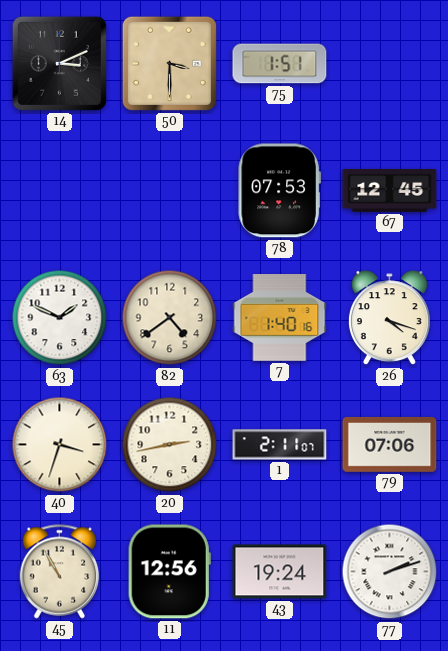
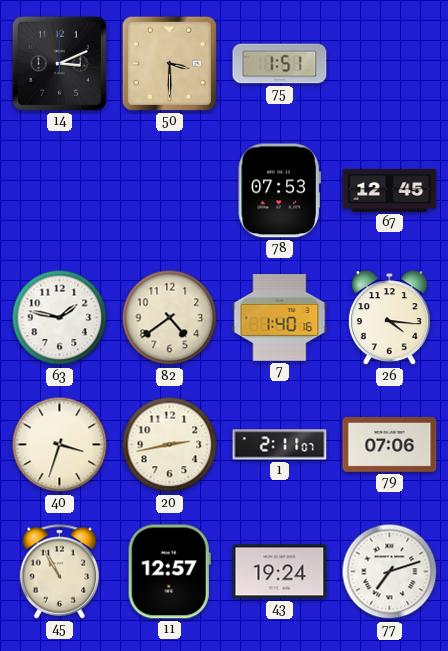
63: 1:49 -> 1:47
26: 4:18 -> 4:16
11: 12:56 -> 12:57
77: 2:12 -> 7:12
